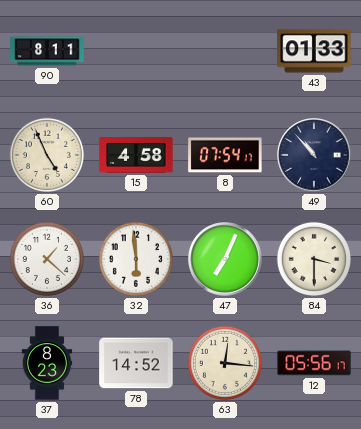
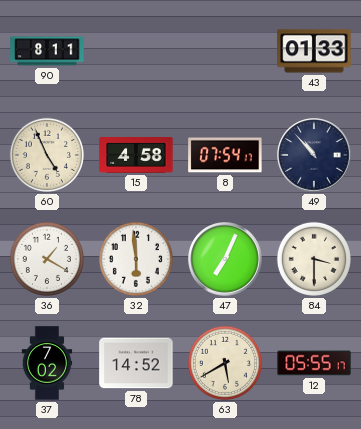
36: 1:22 -> 1:20
37: 8:23 -> 7:02
63: 12:16 -> 5:40
12: 05:56 -> 05:55
